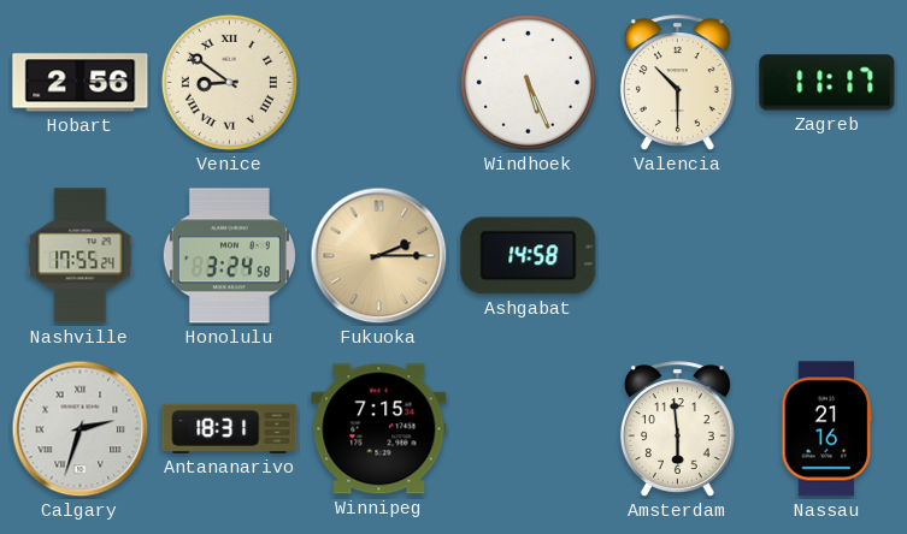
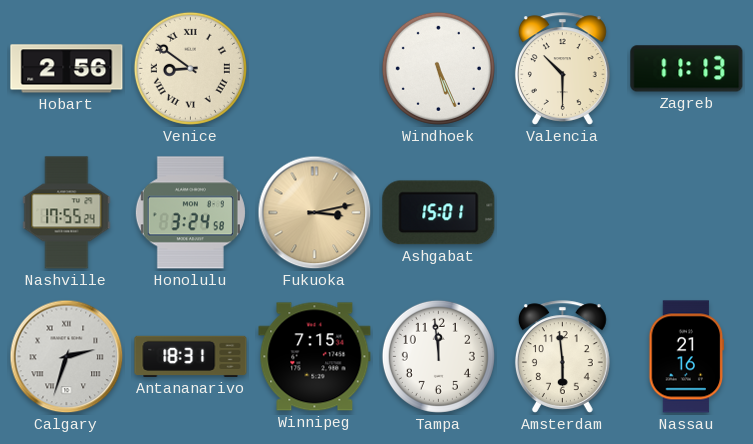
Zagreb: 11:17 -> 11:13
Fukuoka: 2:15 -> 3:13
Ashgabat: 14:58 -> 15:01
Tampa: none -> 11:59
